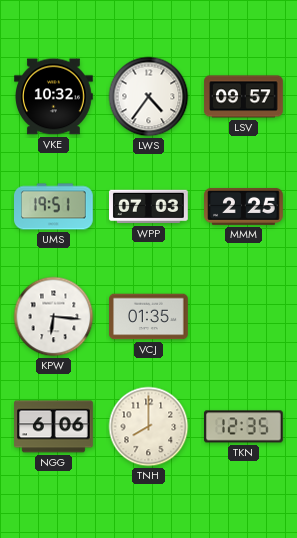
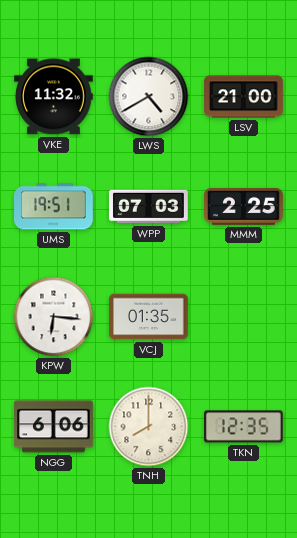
VKE: 10:32 -> 11:32
LWS: 4:36 -> 4:40
LSV: 09:57 -> 21:00
